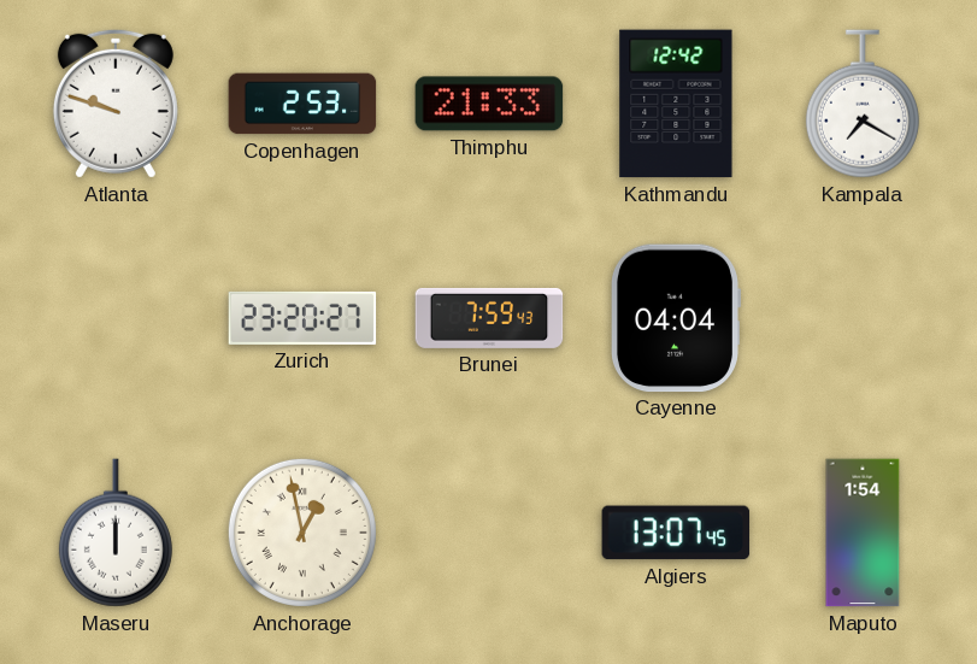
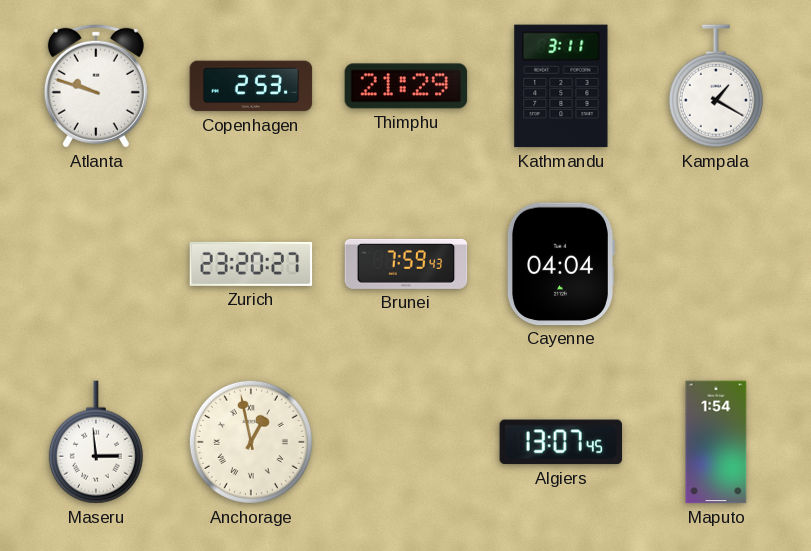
Thimphu: 21:33 -> 21:29
Kathmandu: 12:42 -> 3:11
Kampala: 7:20 -> 1:20
Maseru: 12:00 -> 2:59
